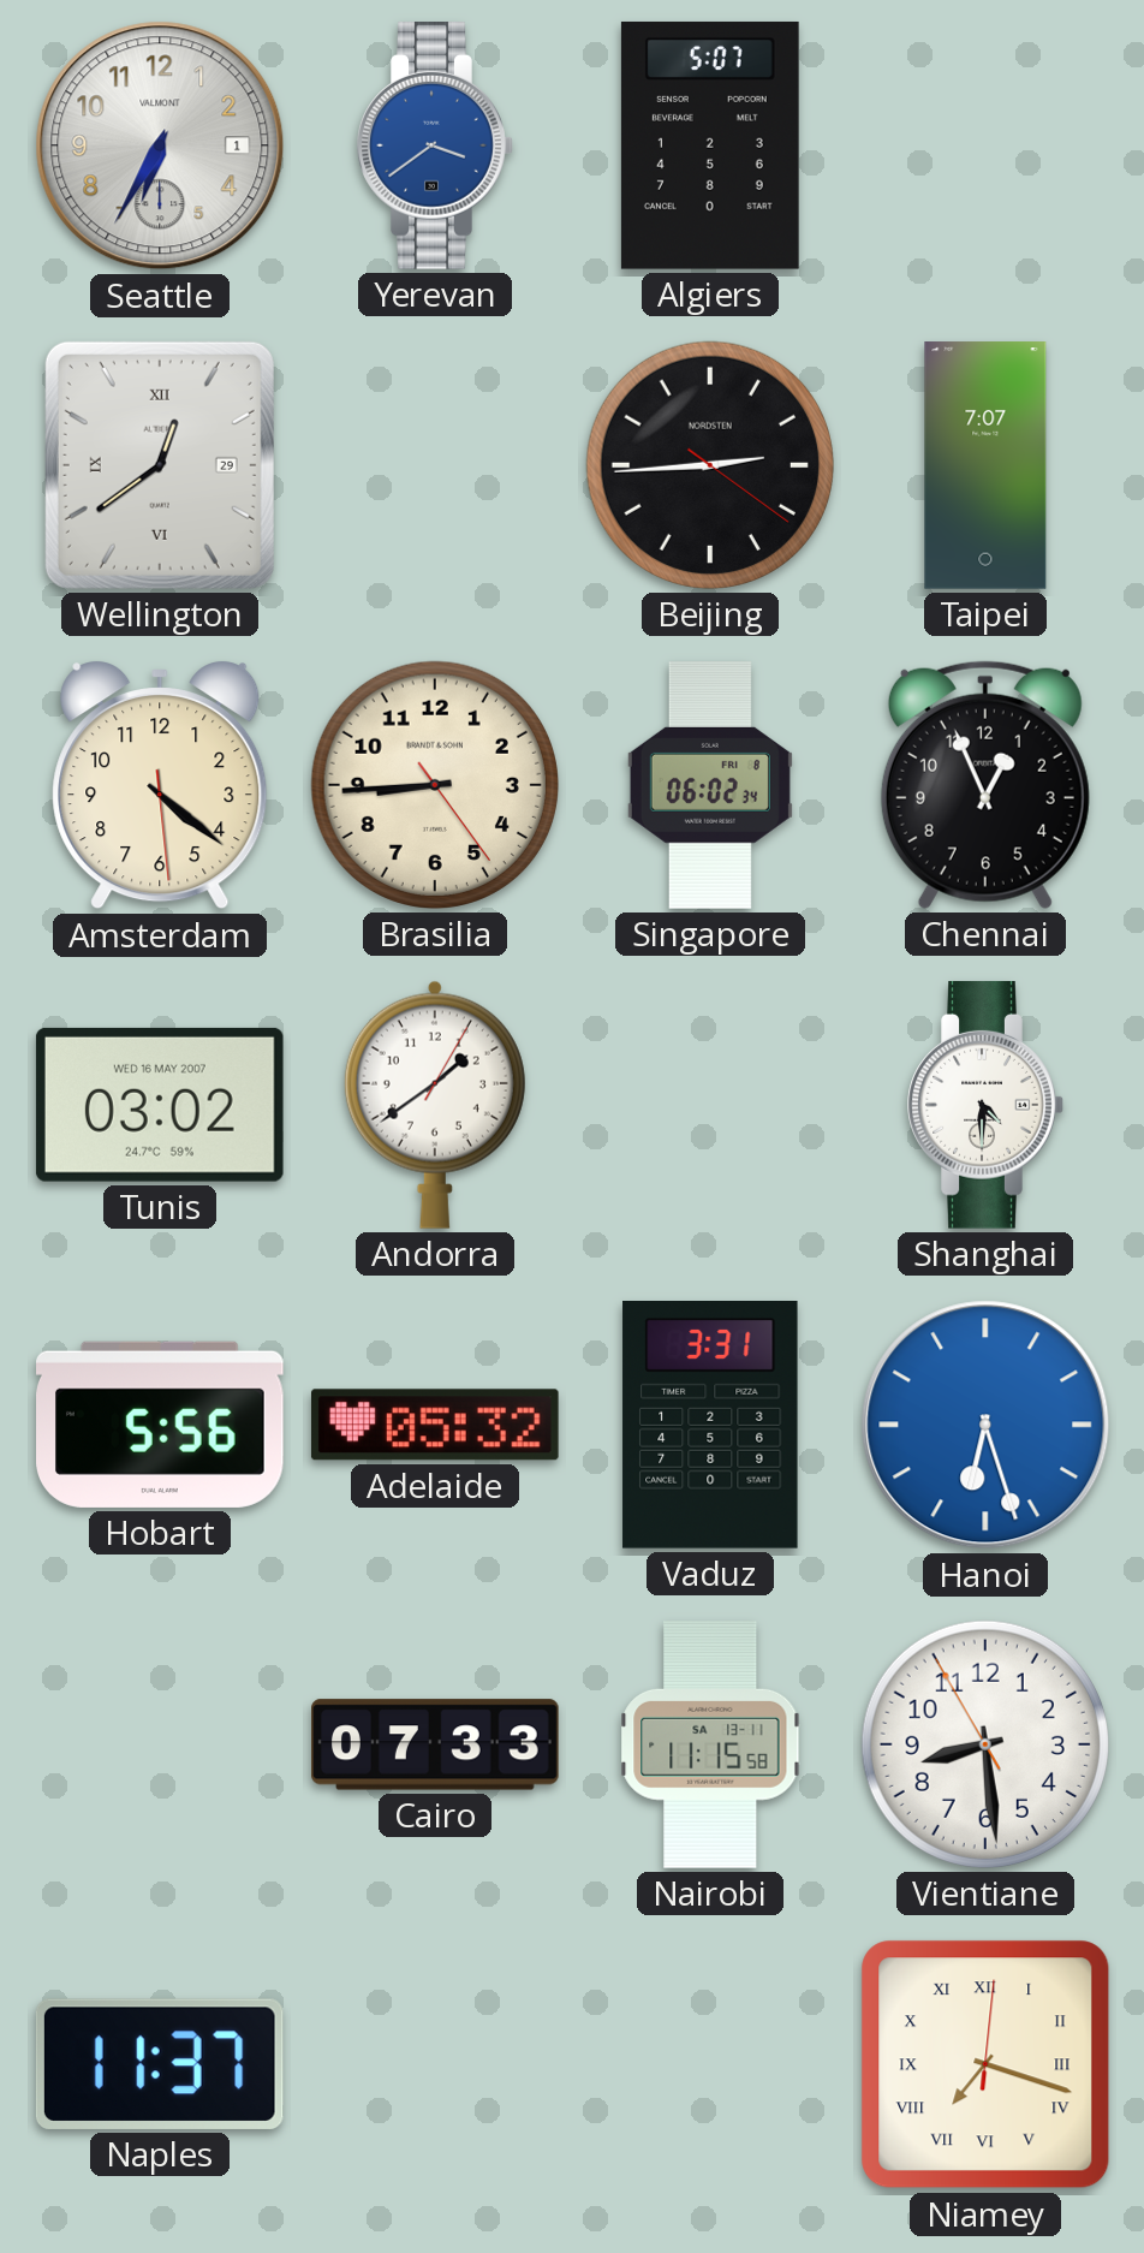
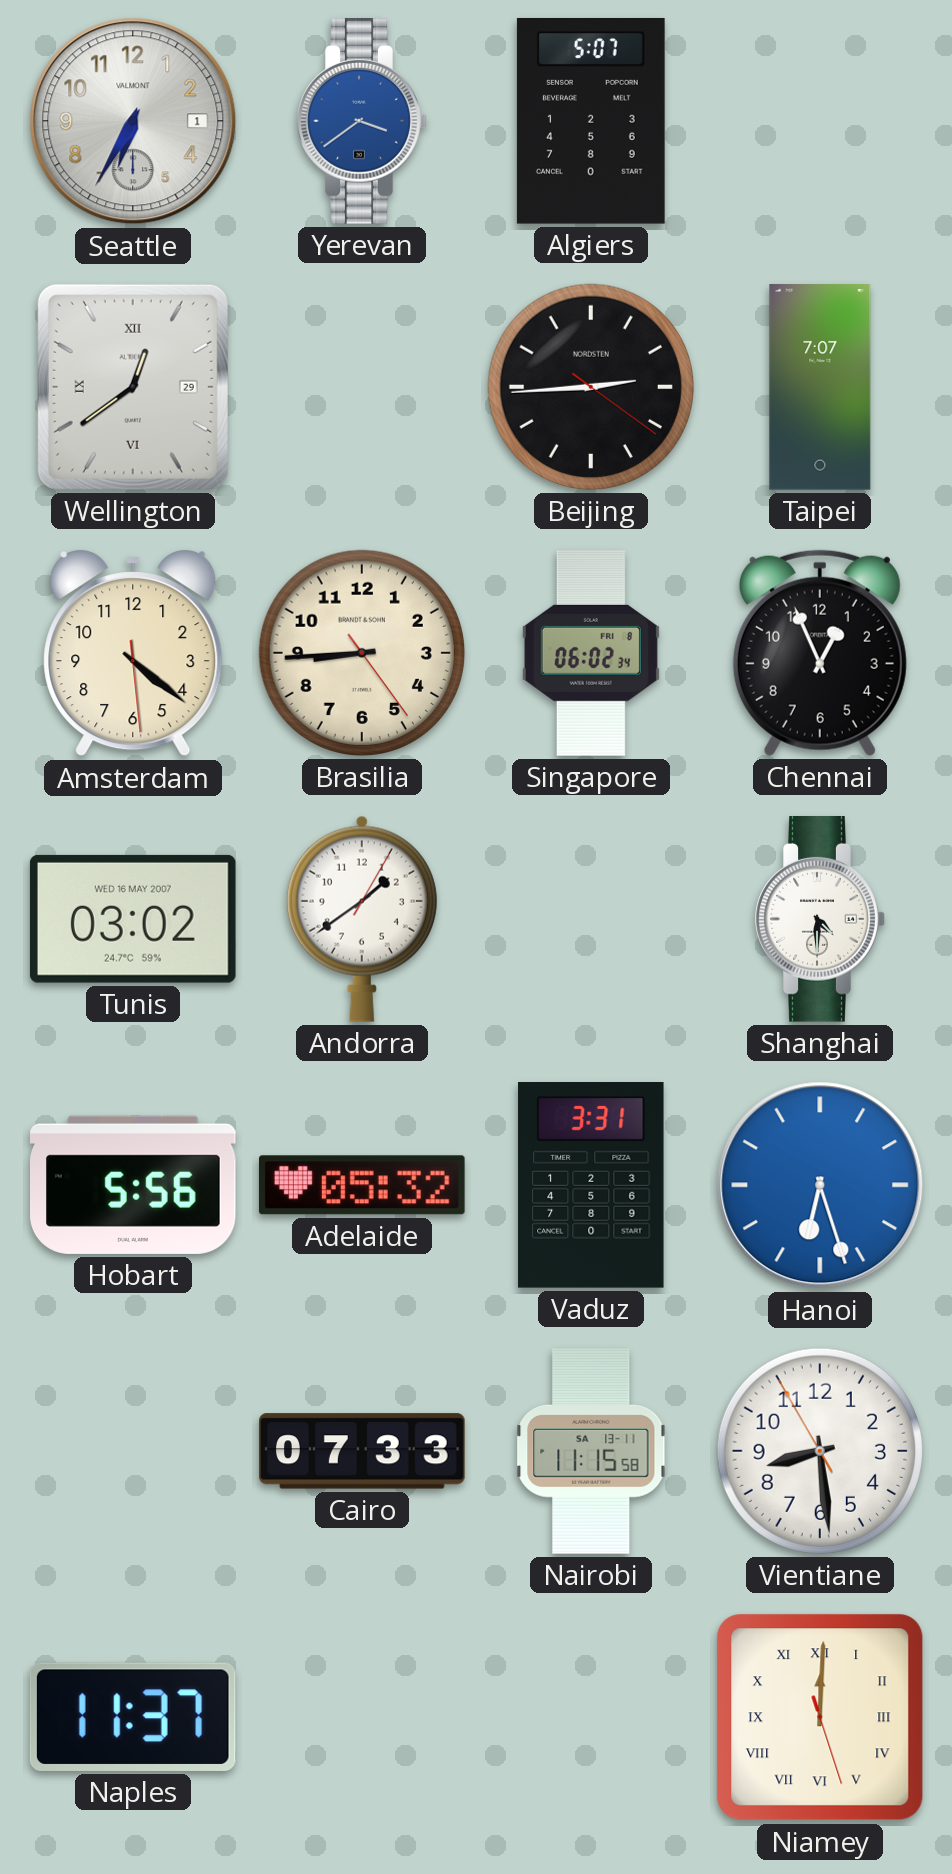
Niamey: 7:18 -> 12:00
